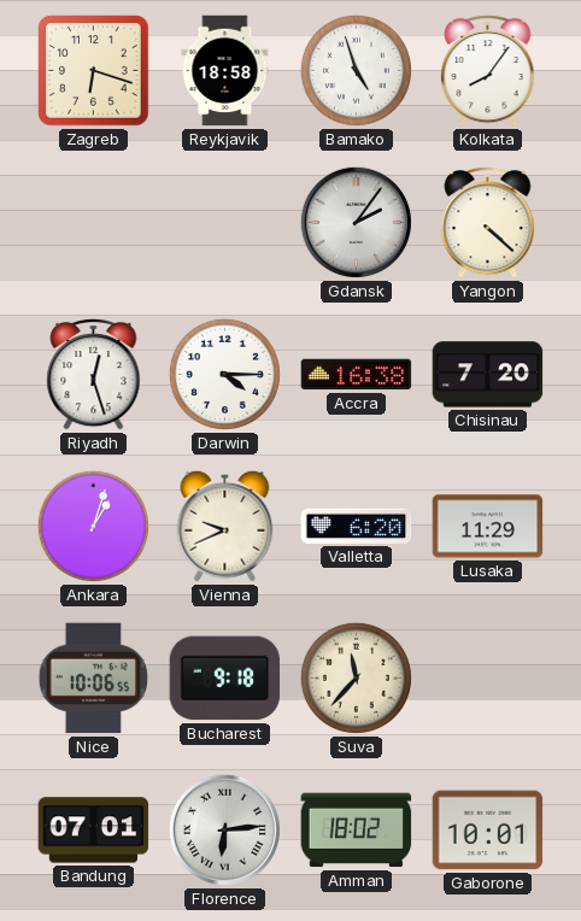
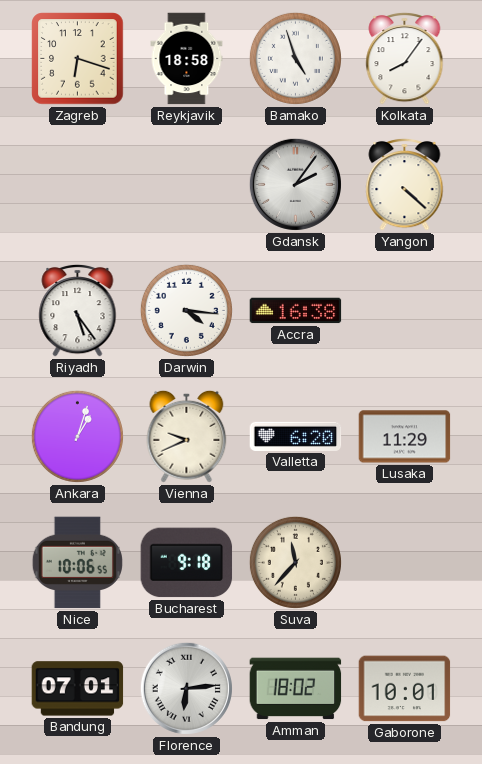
Riyadh: 12:27 -> 5:24
Darwin: 4:15 -> 4:16
Chisinau: 7:20 -> none
